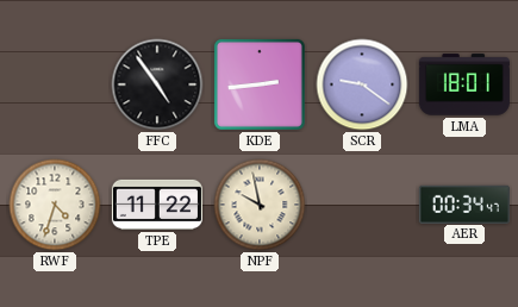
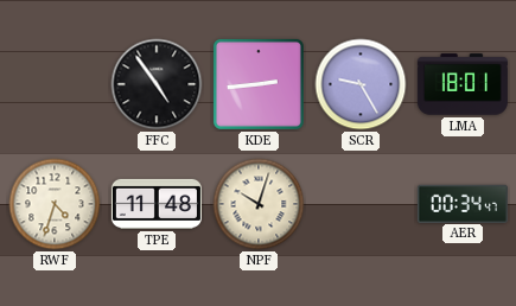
SCR: 9:21 -> 9:25
TPE: 11:22 -> 11:48
NPF: 9:58 -> 10:03
